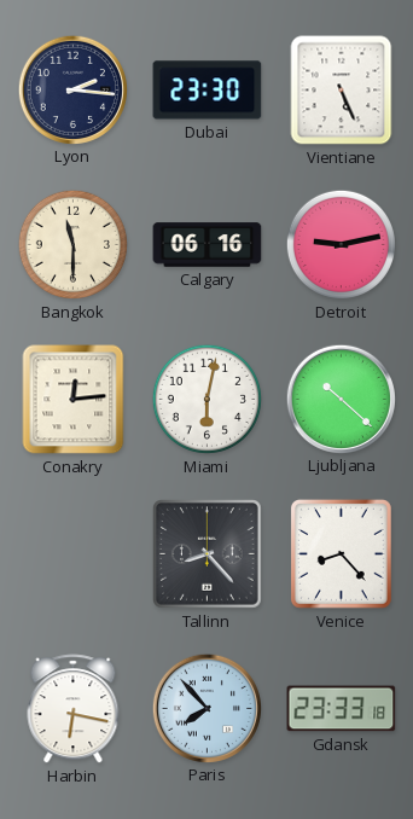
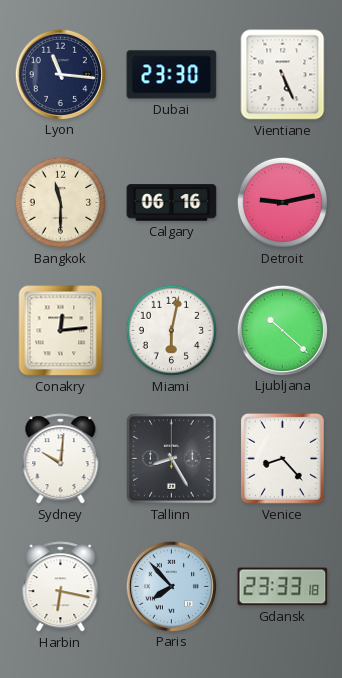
Lyon: 2:16 -> 11:16
Sydney: none -> 10:01
Tallinn: 8:23 -> 8:25
